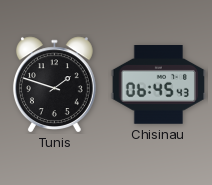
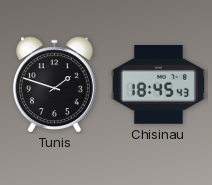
Chisinau: 06:45 -> 18:45
